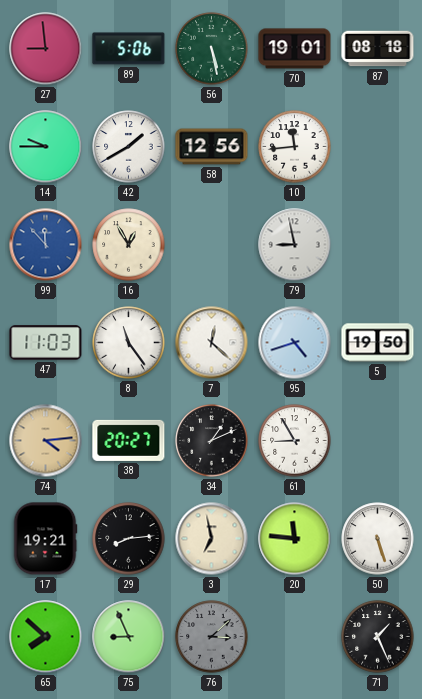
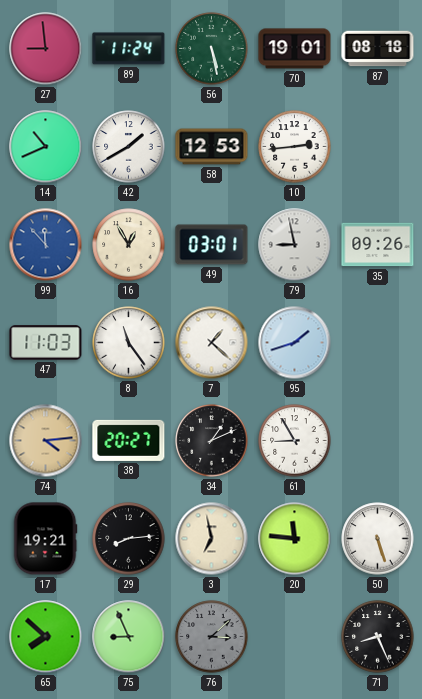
89: 5:06 -> 11:24
14: 9:45 -> 10:41
58: 12:56 -> 12:53
10: 11:44 -> 2:44
49: none -> 03:01
35: none -> 09:26
7: 12:22 -> 1:22
95: 4:42 -> 1:42
5: 19:50 -> none
71: 1:26 -> 8:26
